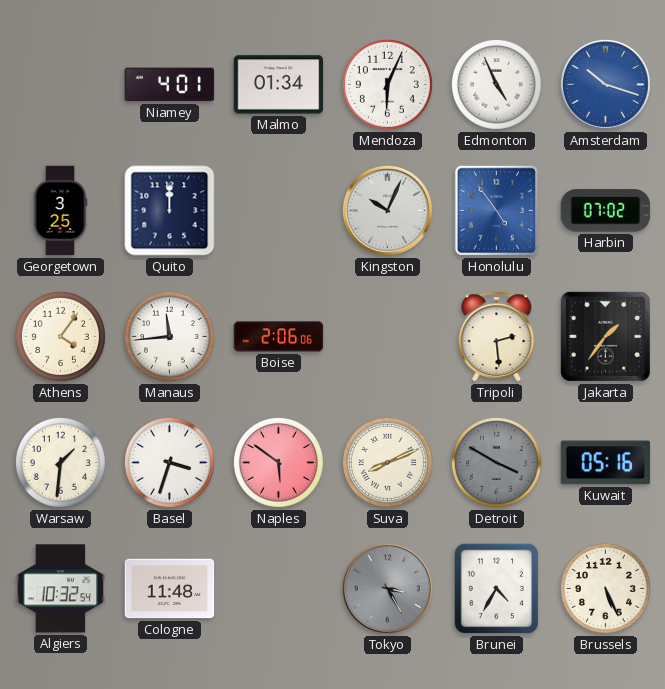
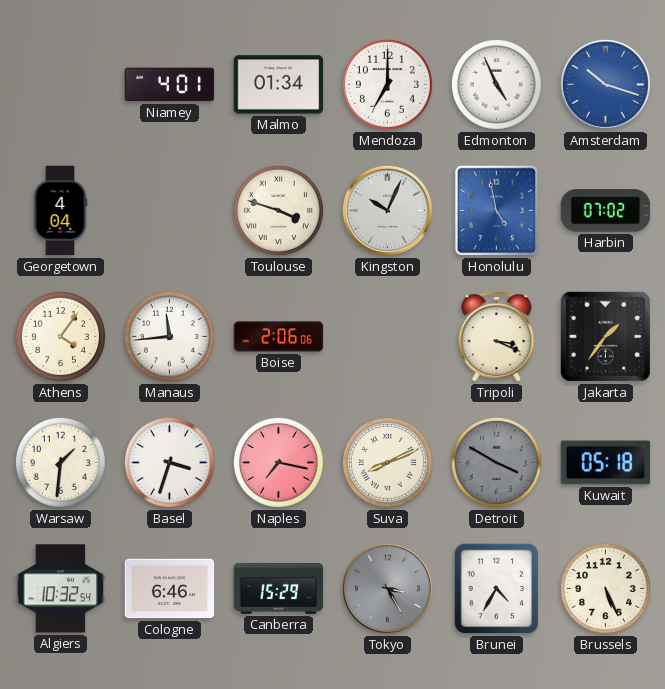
Mendoza: 6:04 -> 7:00
Georgetown: 3:25 -> 4:04
Quito: 12:00 -> none
Toulouse: none -> 3:48
Honolulu: 4:54 -> 4:58
Tripoli: 2:29 -> 3:19
Naples: 5:51 -> 7:17
Kuwait: 05:16 -> 05:18
Cologne: 11:48 -> 6:46
Canberra: none -> 15:29
